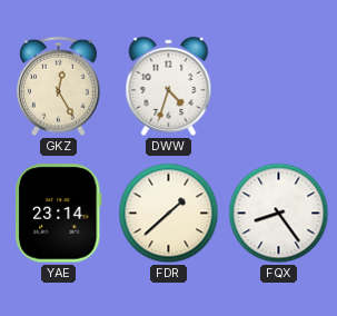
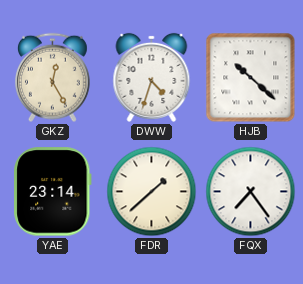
HJB: none -> 10:22
FQX: 8:24 -> 7:24
